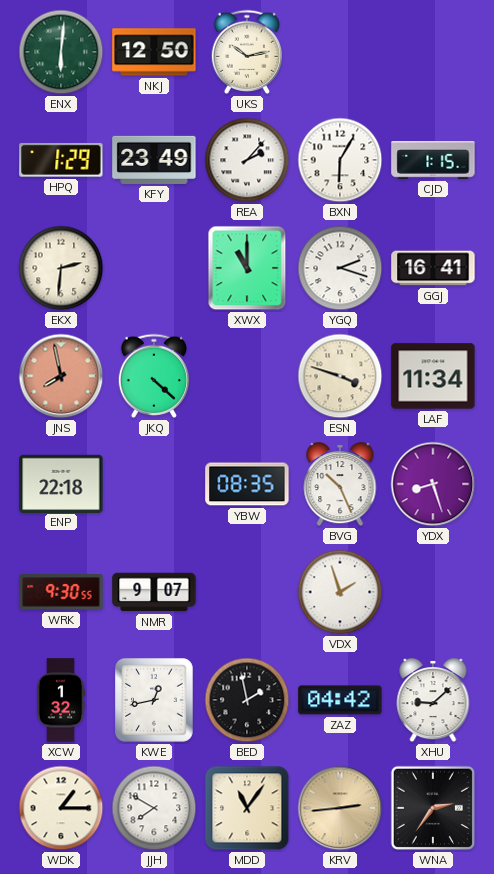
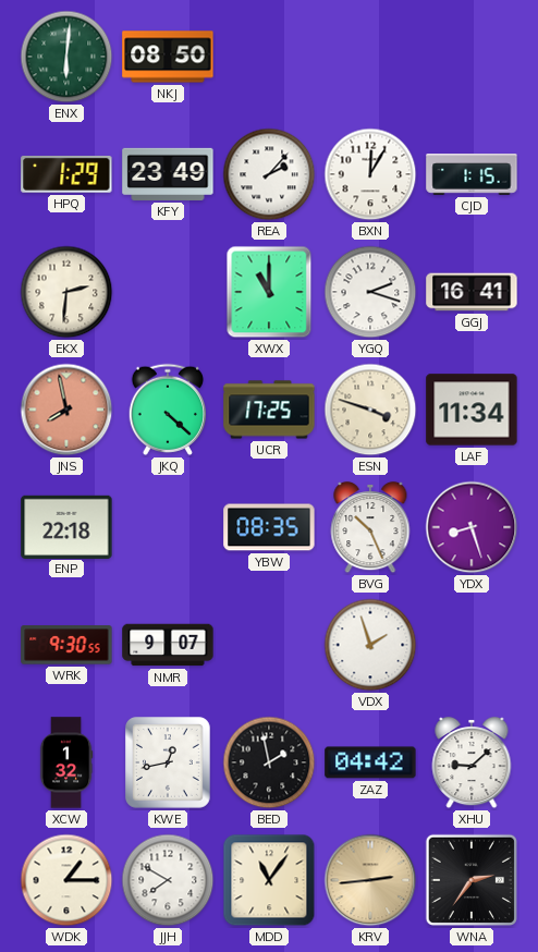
NKJ: 12:50 -> 08:50
UKS: 10:13 -> none
BXN: 6:05 -> 12:05
UCR: none -> 17:25
